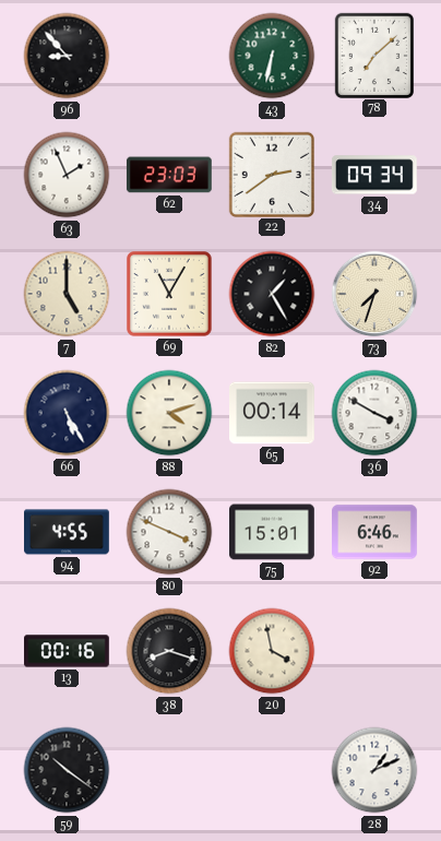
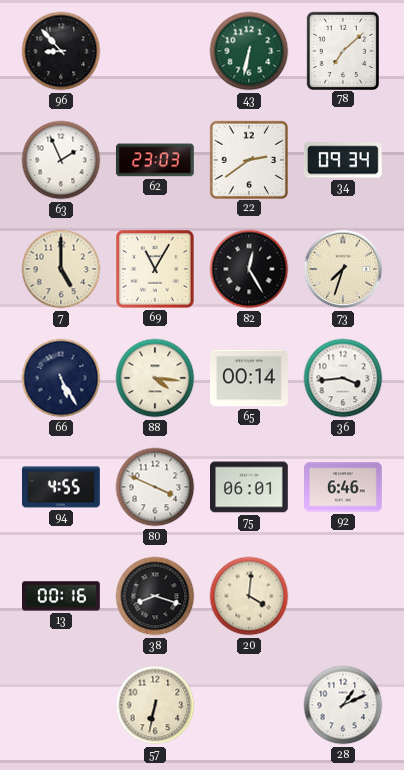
82: 1:25 -> 12:25
88: 4:12 -> 4:16
36: 3:50 -> 3:44
75: 15:01 -> 06:01
20: 3:58 -> 4:01
59: 10:21 -> none
57: none -> 6:32
